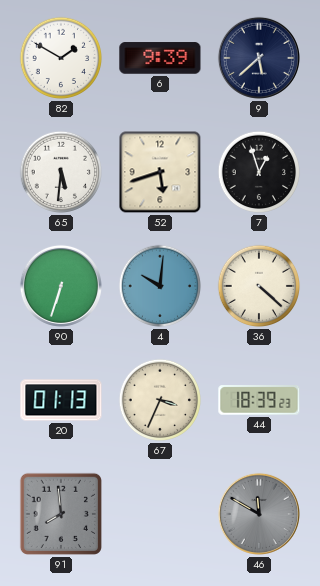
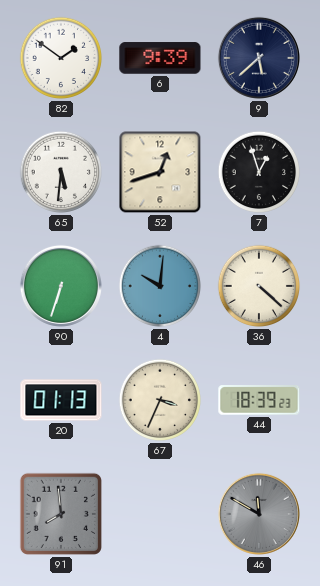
82: 1:50 -> 1:51
52: 5:42 -> 12:42
